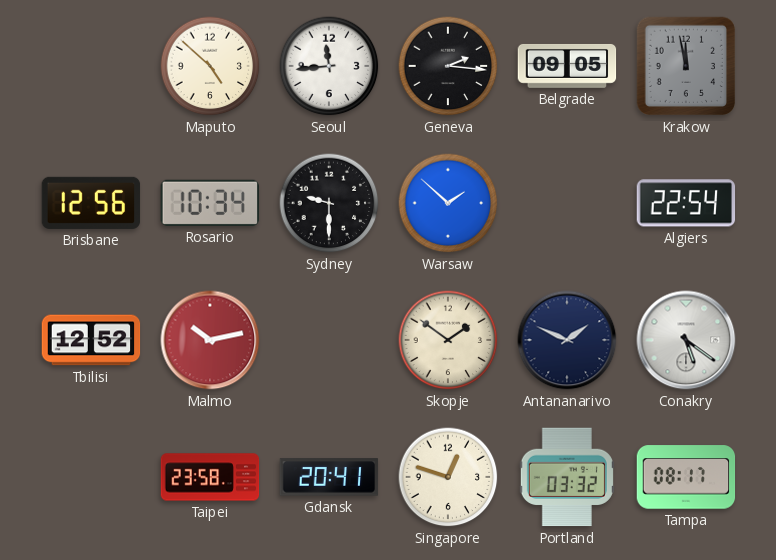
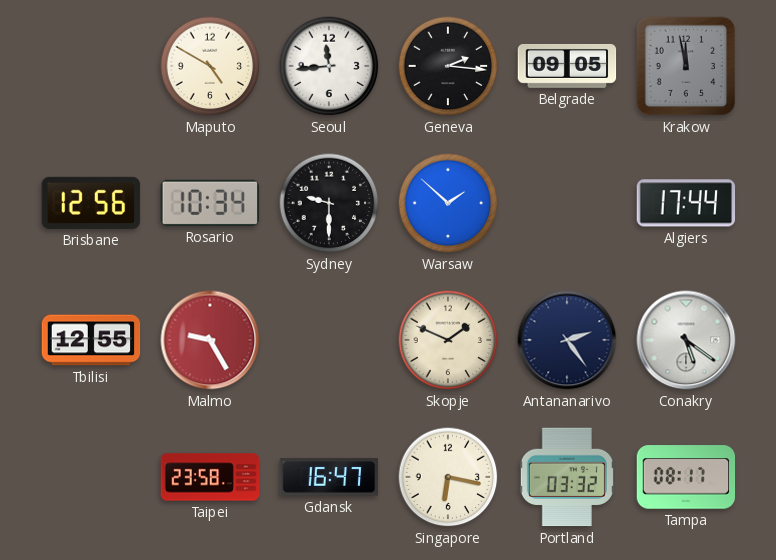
Maputo: 4:52 -> 4:50
Algiers: 22:54 -> 17:44
Tbilisi: 12:52 -> 12:55
Malmo: 10:13 -> 9:25
Skopje: 1:51 -> 1:49
Antananarivo: 1:49 -> 2:24
Gdansk: 20:41 -> 16:47
Singapore: 12:48 -> 6:17
